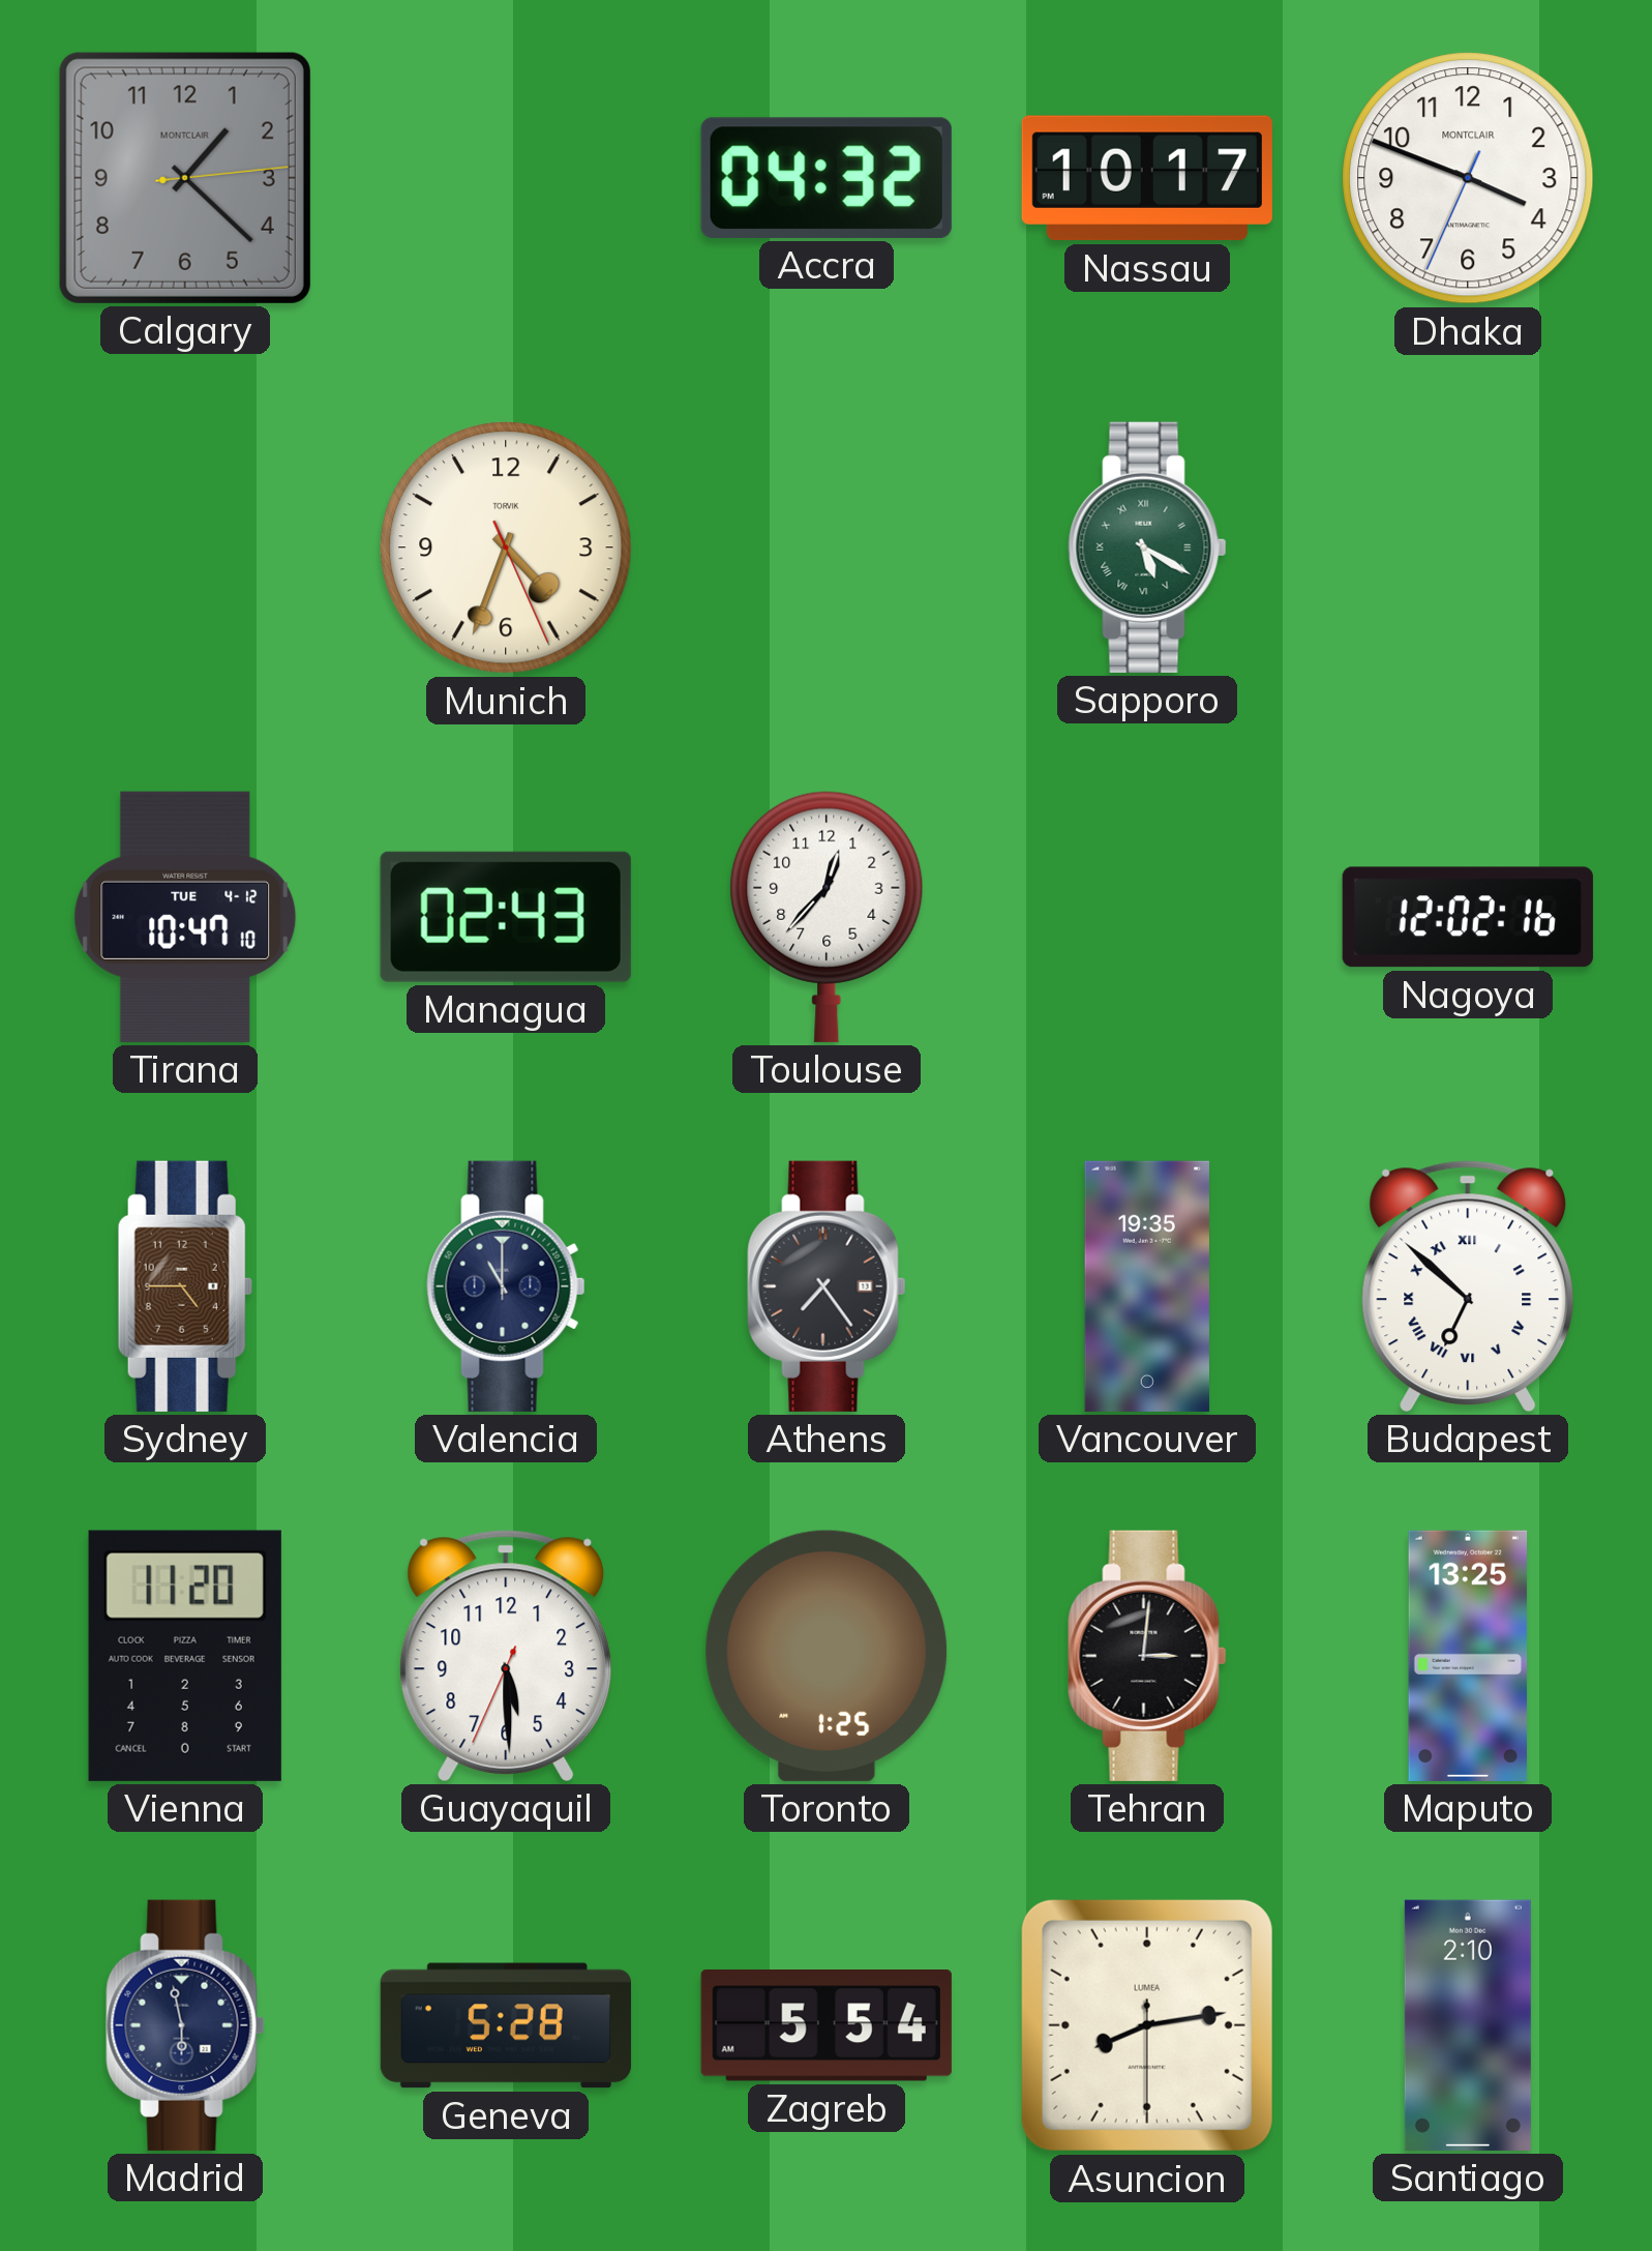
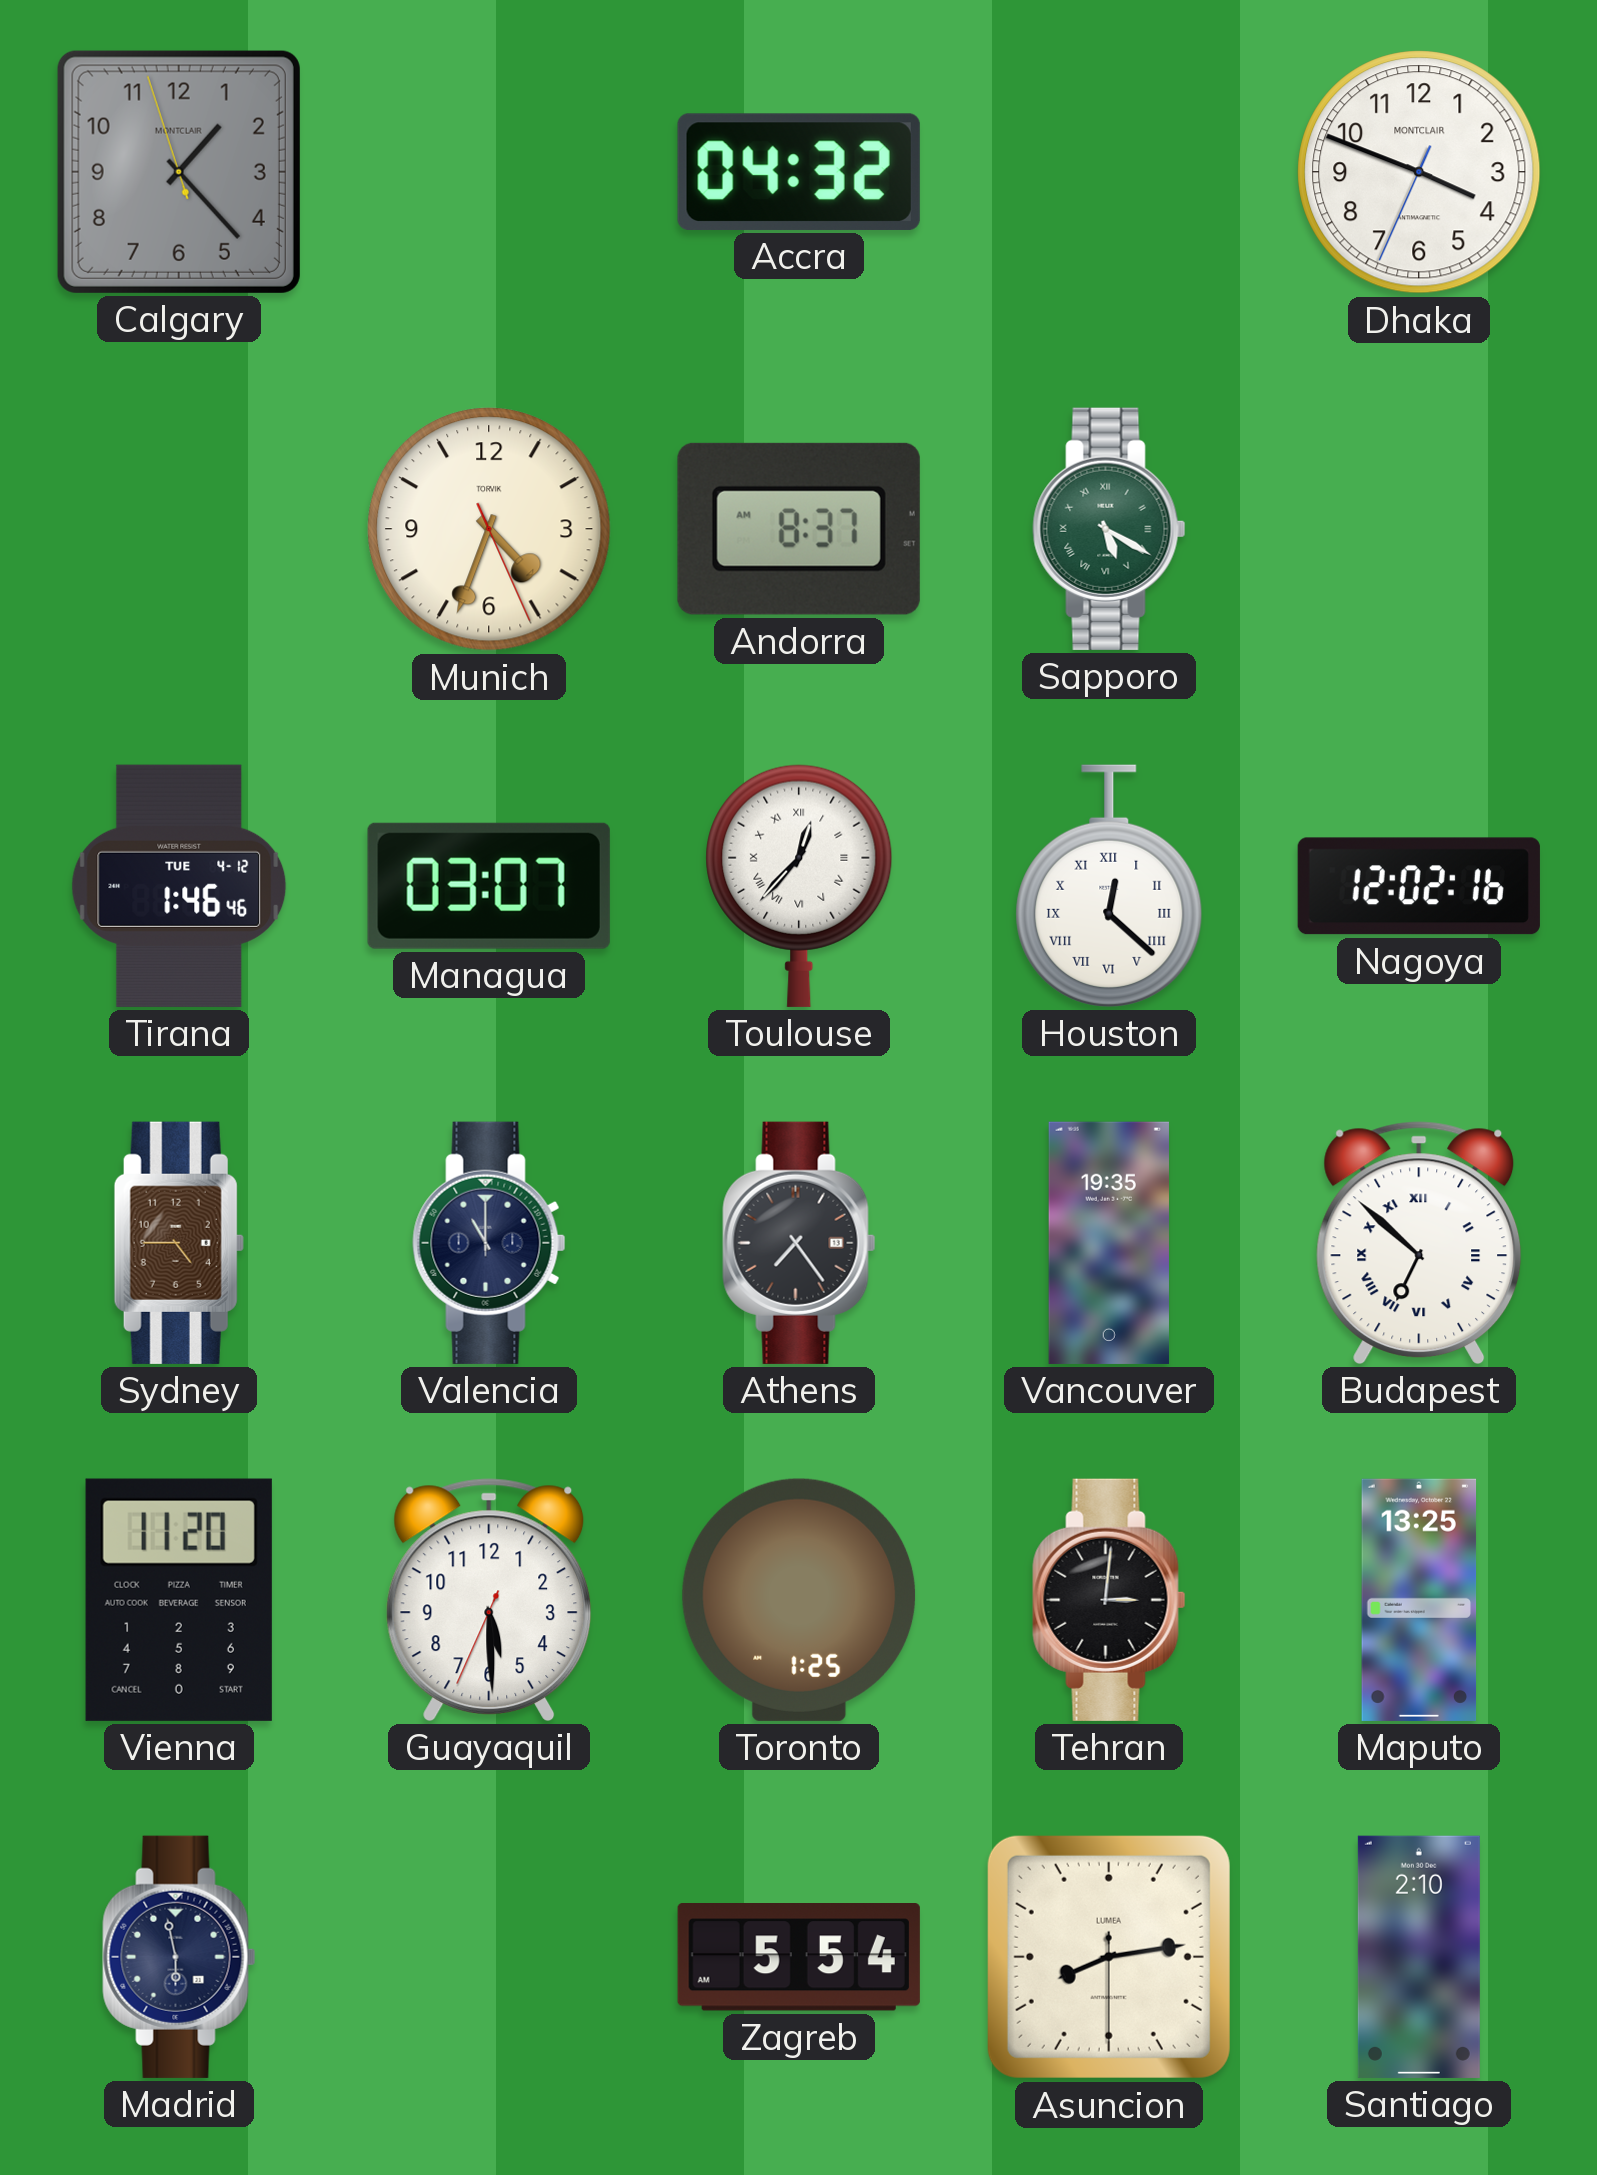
Calgary: 1:22:14 -> 1:22:57
Nassau: 10:17 -> none
Andorra: none -> 8:37
Tirana: 10:47 -> 1:46
Managua: 02:43 -> 03:07
Toulouse numerals: Arabic -> Roman
Houston: none -> 12:22
Geneva: 5:28 -> none
